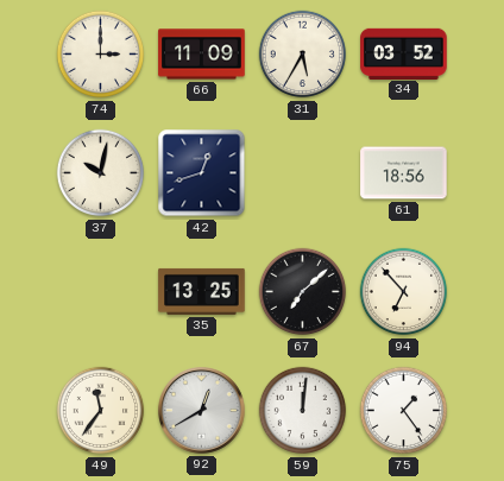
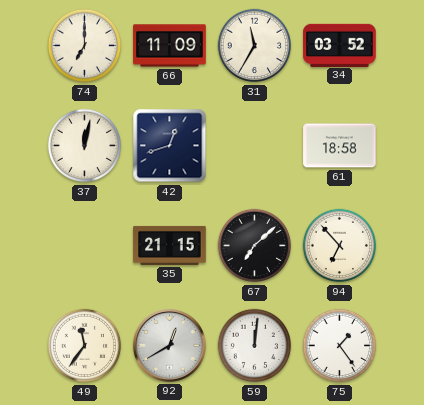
74: 3:00 -> 7:00
31: 5:35 -> 11:35
37: 10:02 -> 12:02
61: 18:56 -> 18:58
35: 13:25 -> 21:15
